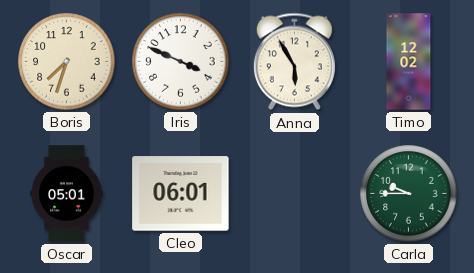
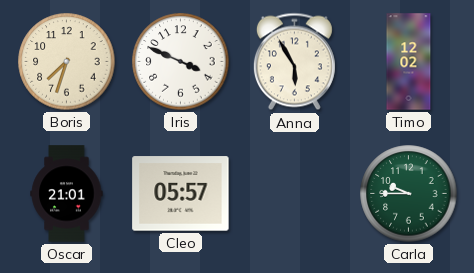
Oscar: 05:01 -> 21:01
Cleo: 06:01 -> 05:57
